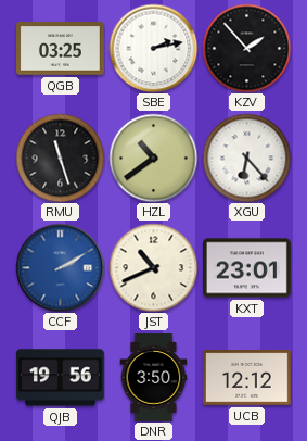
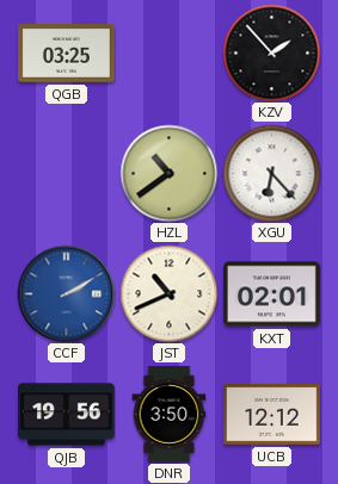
SBE: 2:13 -> none
RMU: 11:27 -> none
KXT: 23:01 -> 02:01
